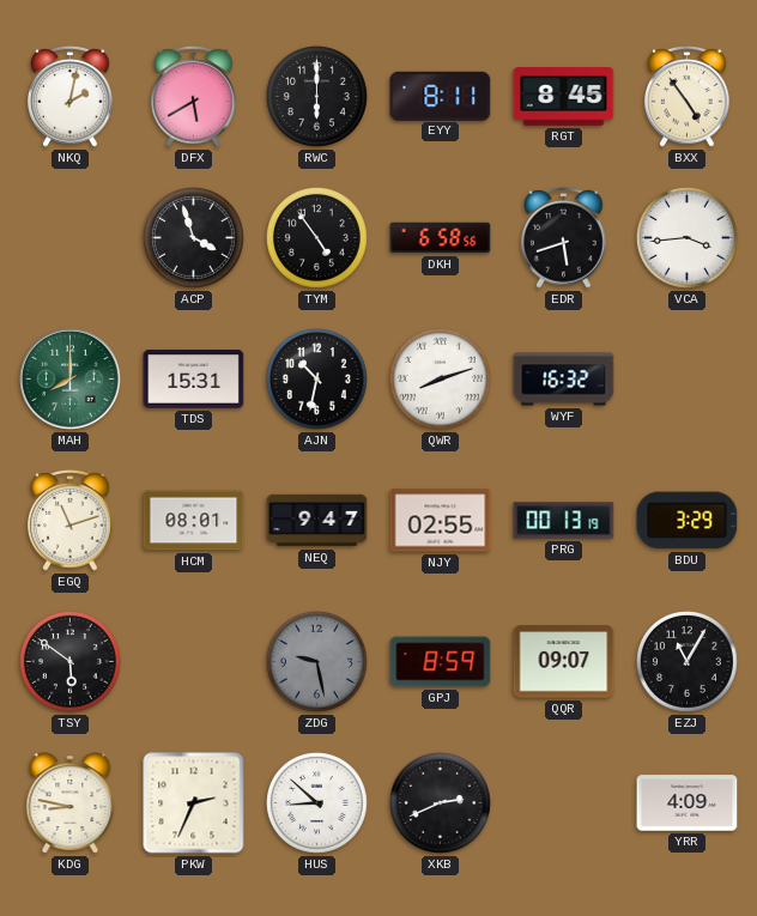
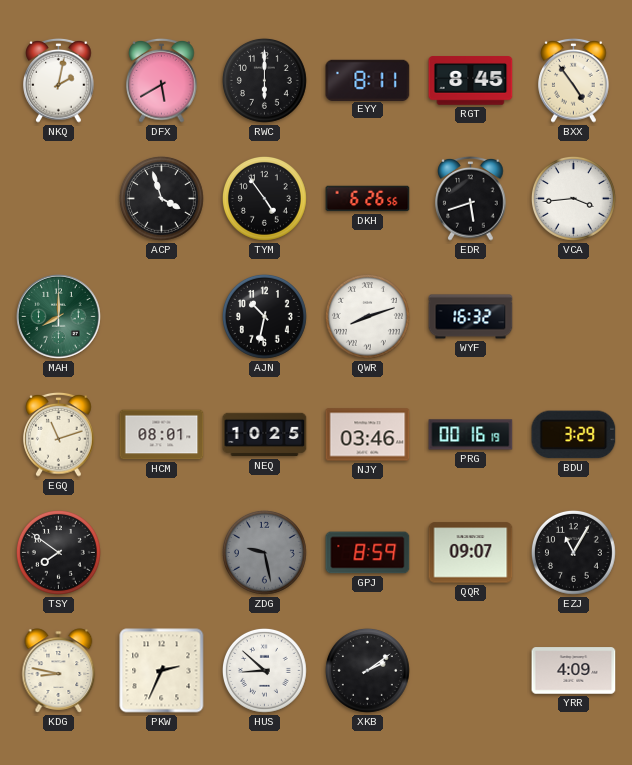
DKH: 6:58 -> 6:26
TDS: 15:31 -> none
NEQ: 9:47 -> 10:25
NJY: 02:55 -> 03:46
PRG: 00:13 -> 00:16
TSY: 5:51 -> 7:51
XKB: 2:41 -> 2:09
